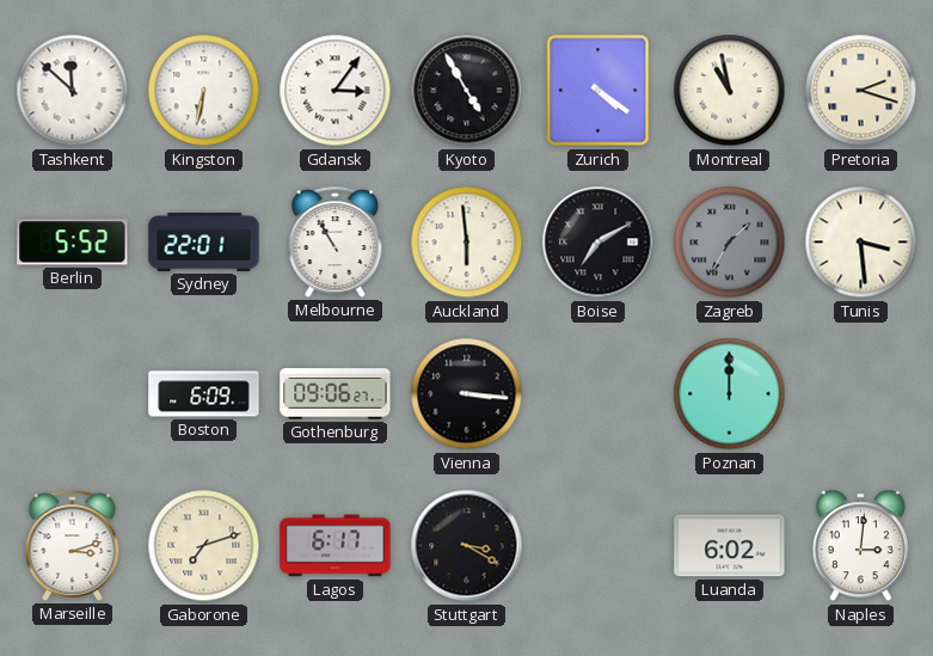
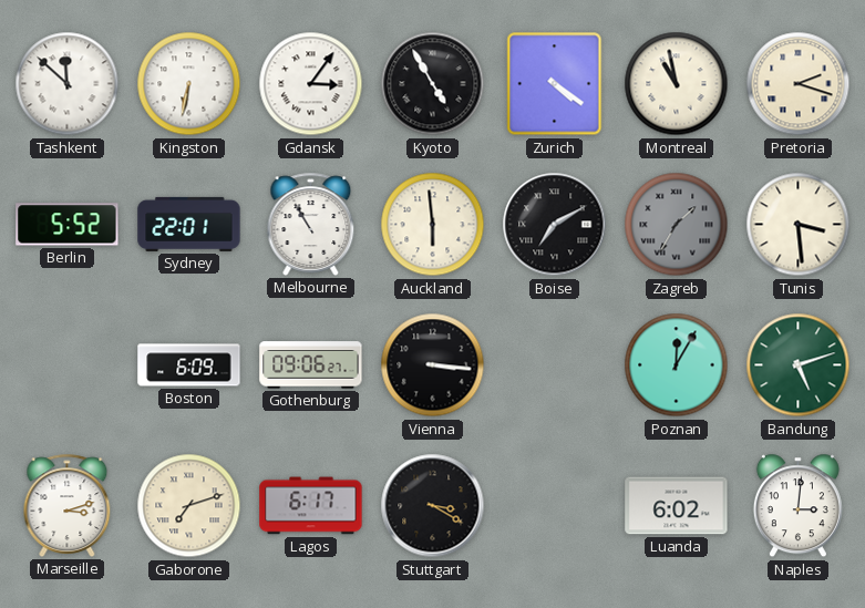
Poznan: 12:00 -> 12:05
Bandung: none -> 5:12
